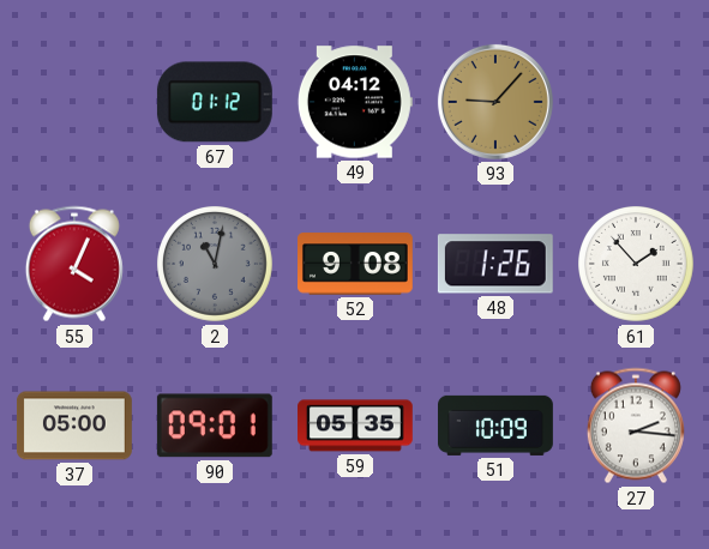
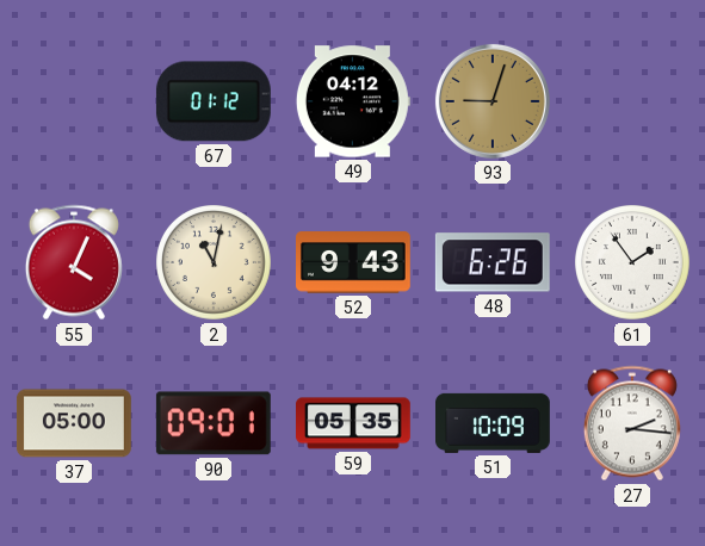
93: 9:07 -> 9:03
2 dial: grey -> cream
52: 9:08 -> 9:43
48: 1:26 -> 6:26
61: 1:53 -> 1:54
